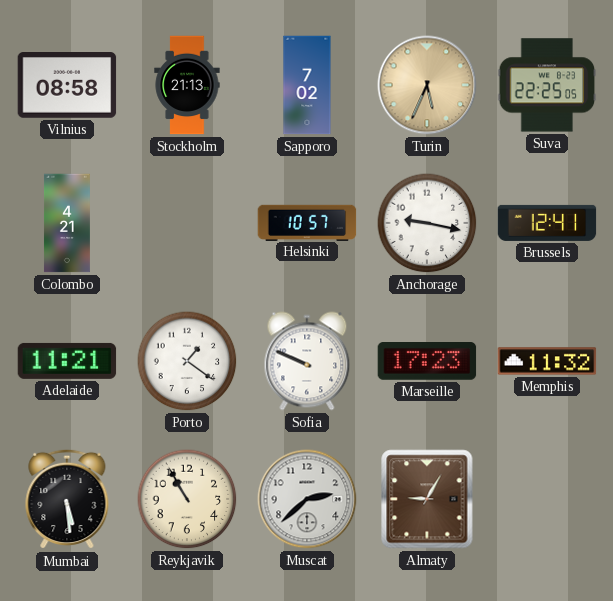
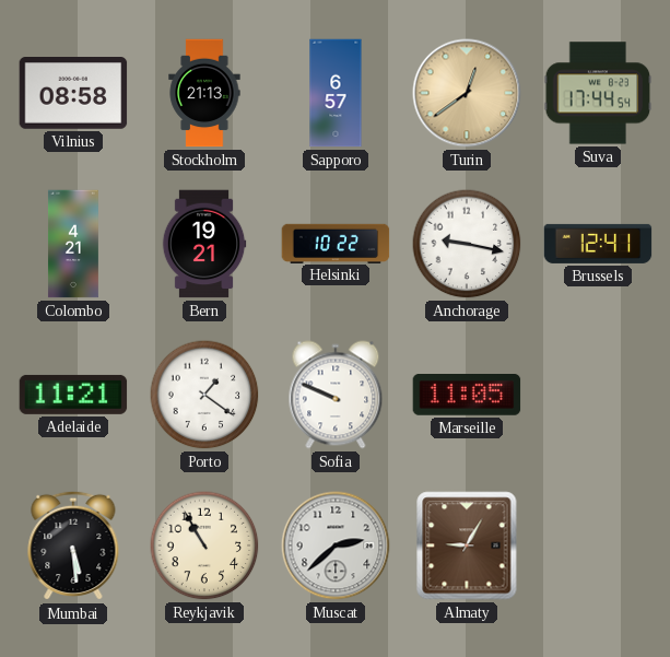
Sapporo: 7:02 -> 6:57
Turin: 5:34 -> 12:39
Suva: 22:25 -> 17:44
Bern: none -> 19:21
Helsinki: 10:57 -> 10:22
Marseille: 17:23 -> 11:05
Memphis: 11:32 -> none
